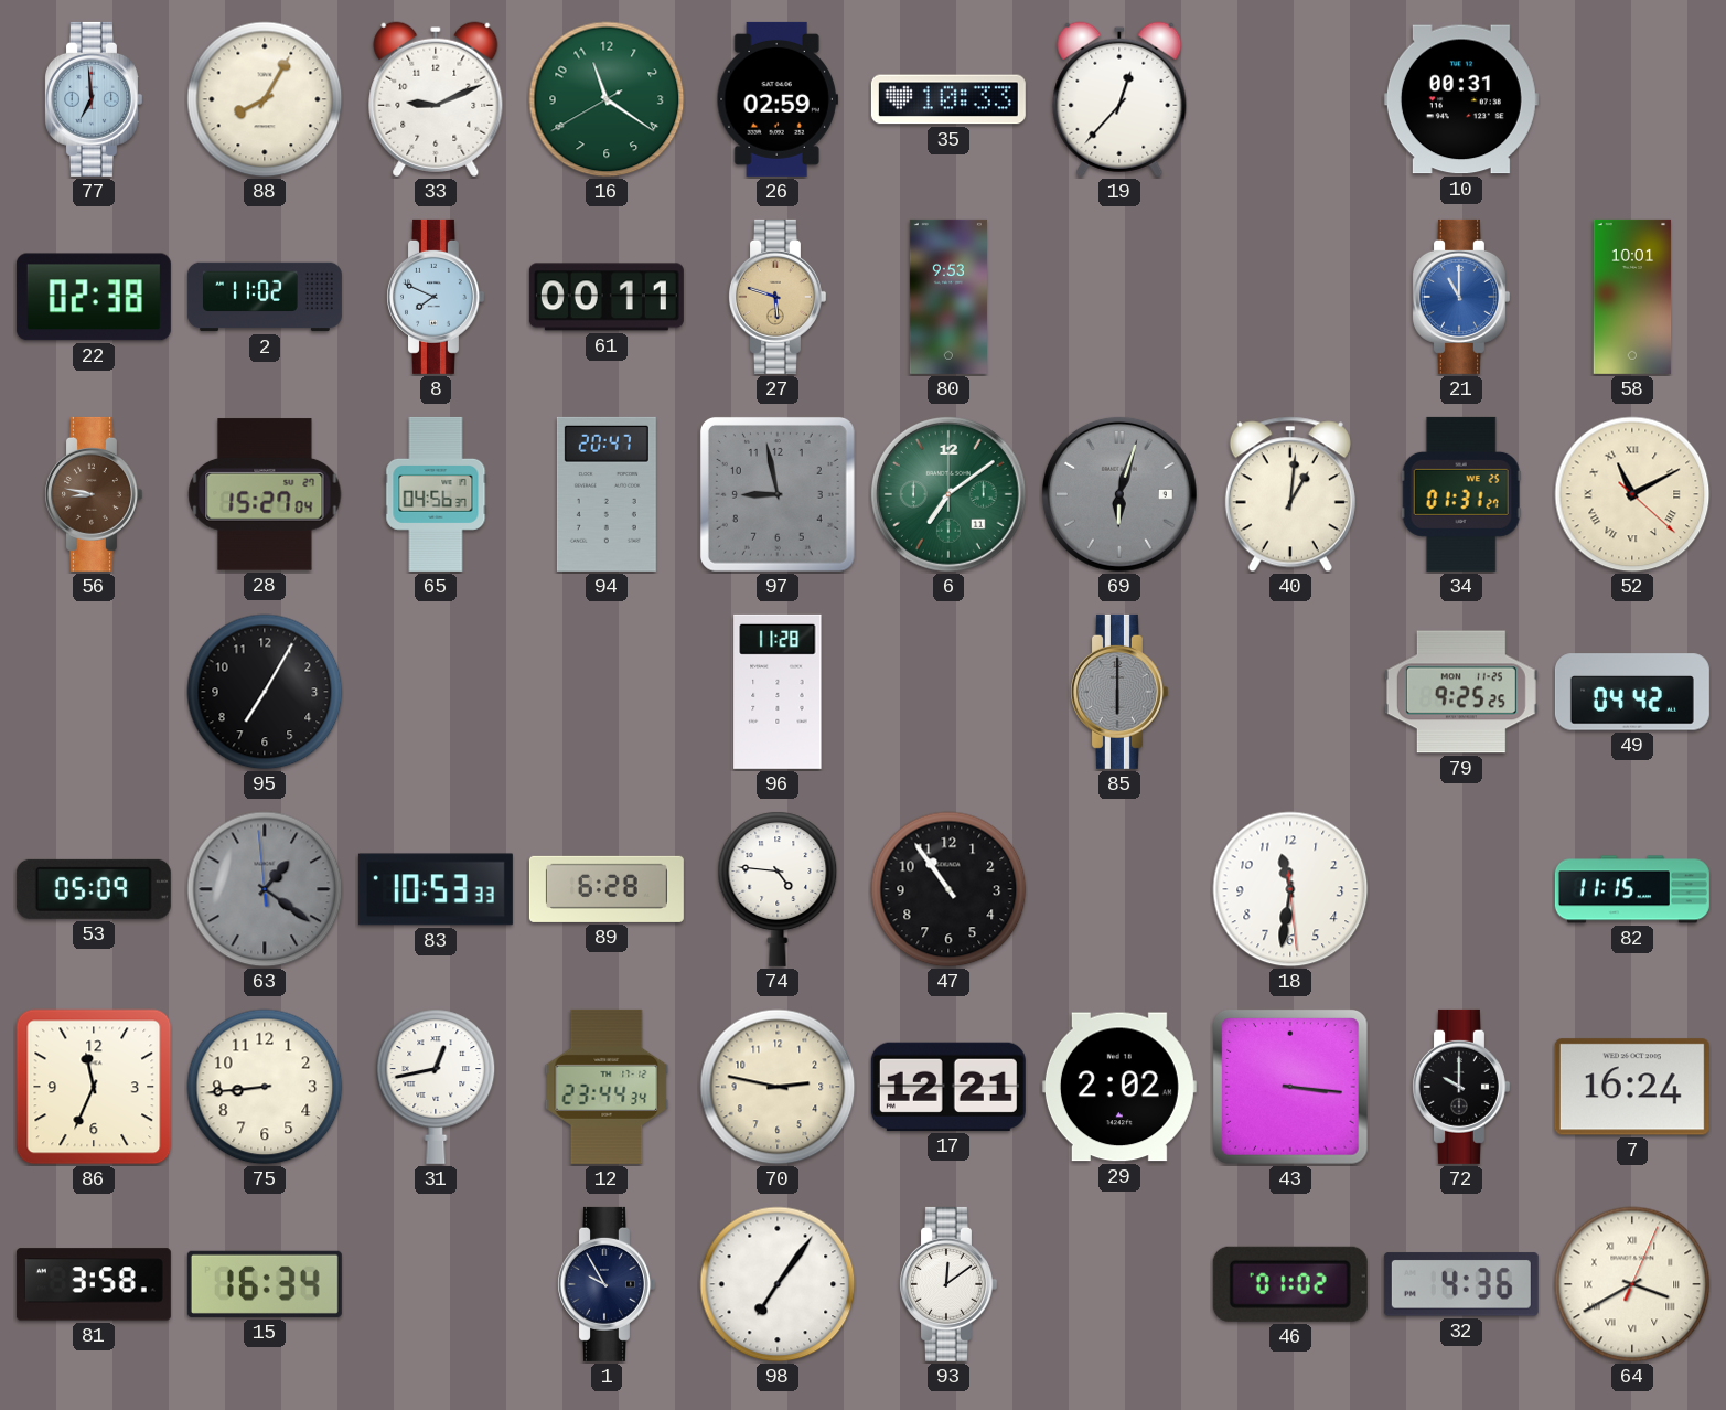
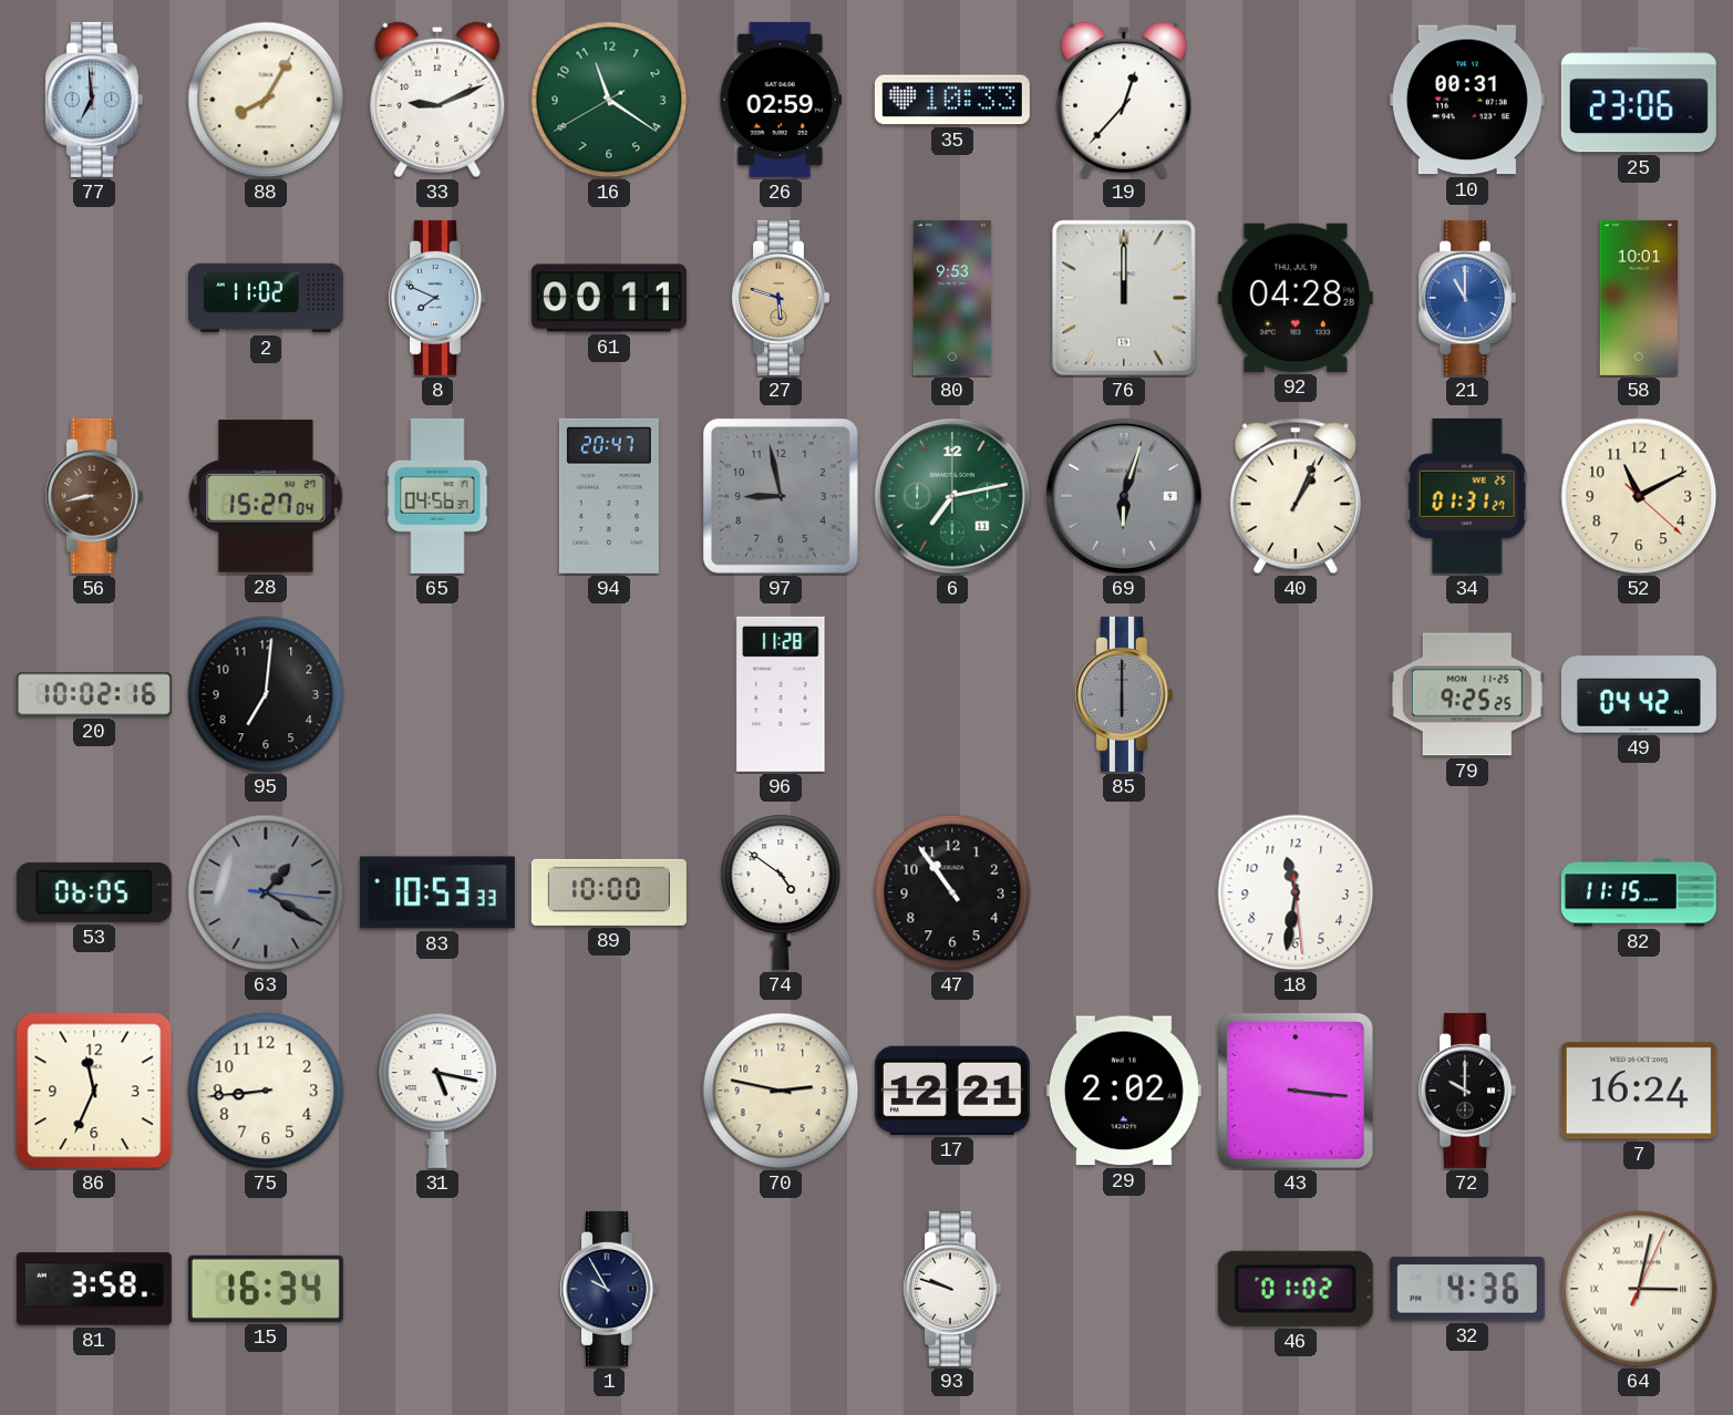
25: none -> 23:06
22: 02:38 -> none
76: none -> 12:00
92: none -> 04:28
56: 8:47 -> 8:43
6: 7:09 -> 7:13
40: 1:01 -> 1:04
52 numerals: Roman -> Arabic
20: none -> 10:02
95: 7:05 -> 7:01
53: 05:09 -> 06:05
63: 1:20:59 -> 1:20:16
89: 6:28 -> 10:00
74: 4:46 -> 4:51
31: 12:43 -> 5:17
12: 23:44 -> none
98: 7:06 -> none
93: 12:09 -> 9:48
64: 3:40 -> 3:02
